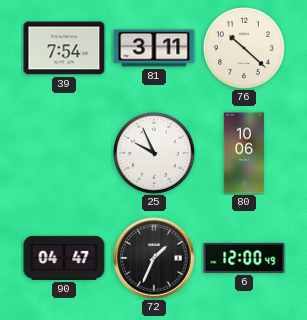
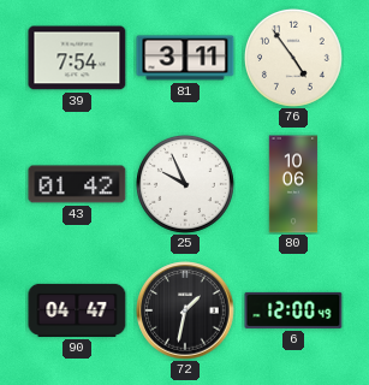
76: 10:22 -> 4:54
43: none -> 01:42
72: 1:34 -> 1:32
